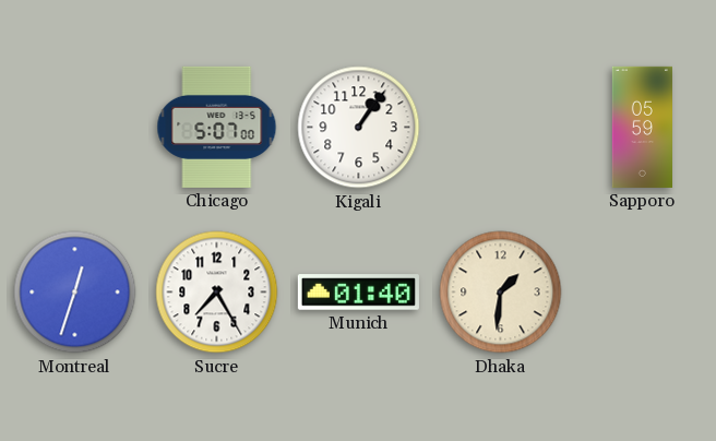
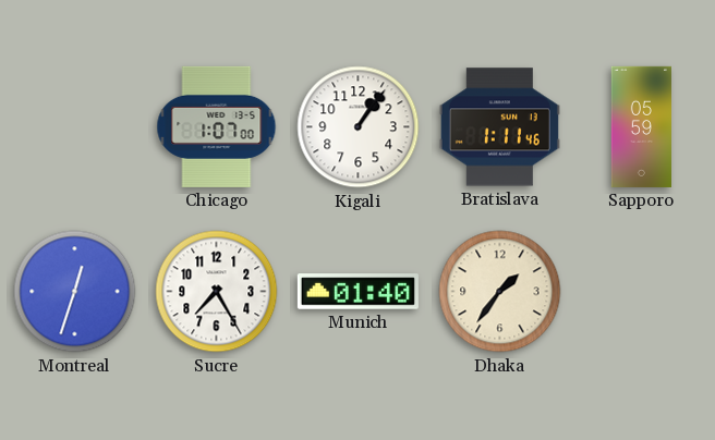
Chicago: 5:07 -> 1:07
Bratislava: none -> 1:11
Dhaka: 1:31 -> 1:36
